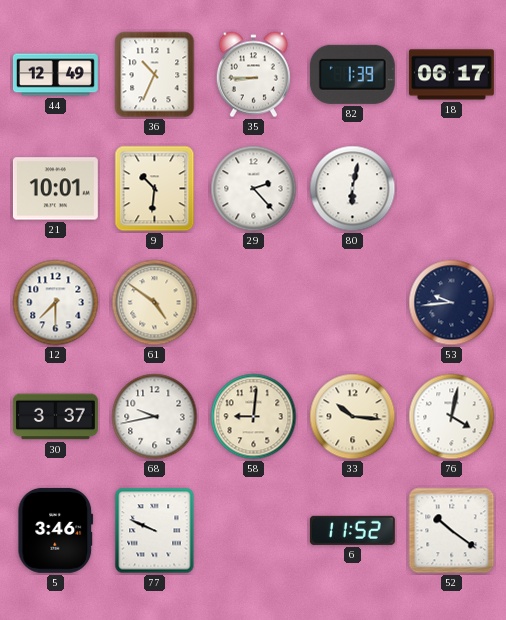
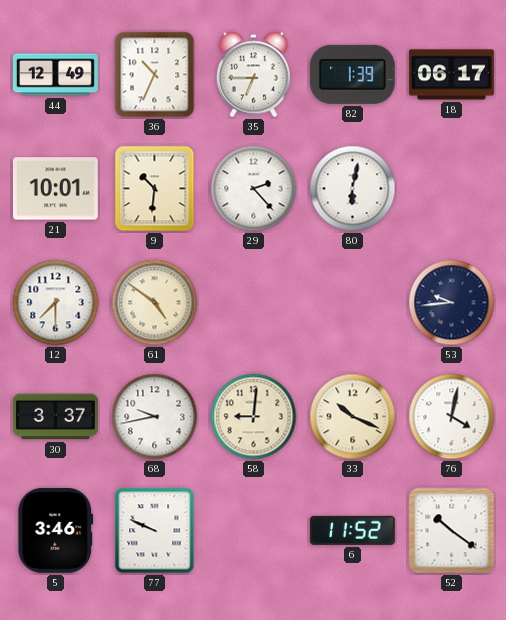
35: 8:45 -> 6:45
33: 10:16 -> 10:19
